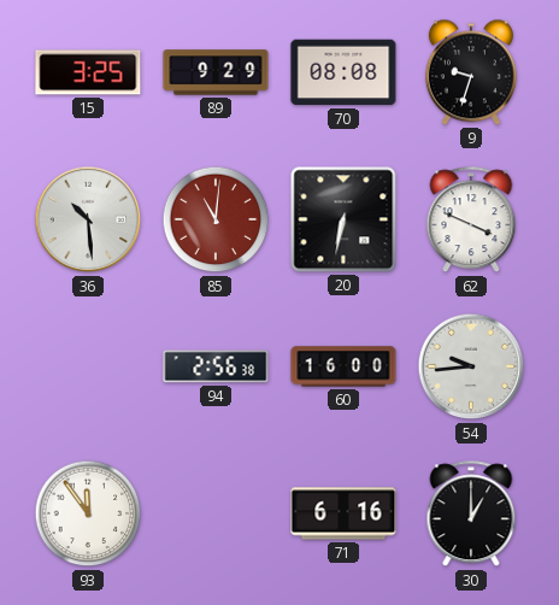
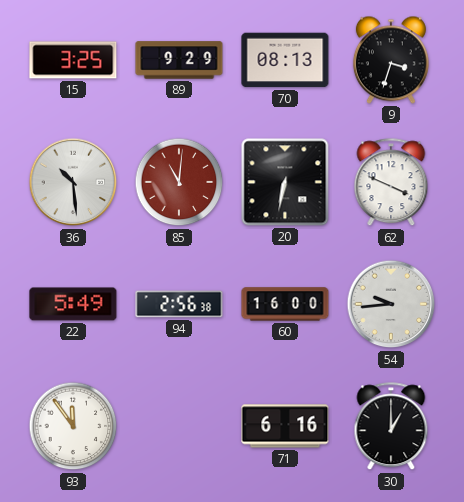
70: 08:08 -> 08:13
9: 9:33 -> 3:33
22: none -> 5:49
